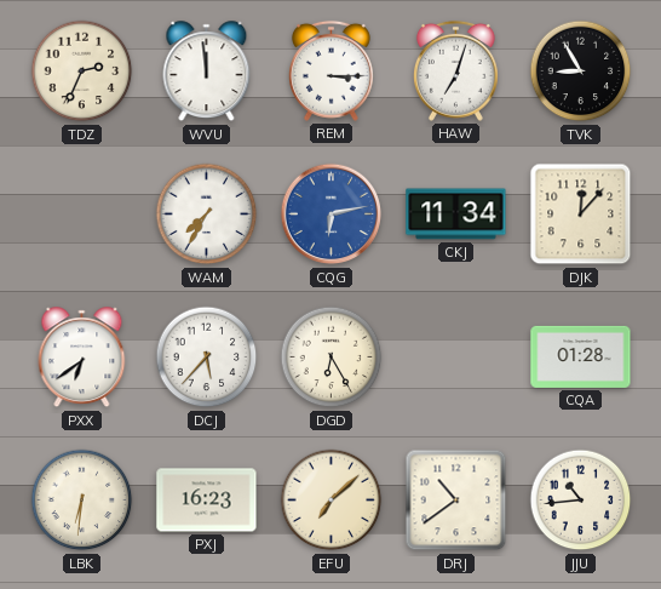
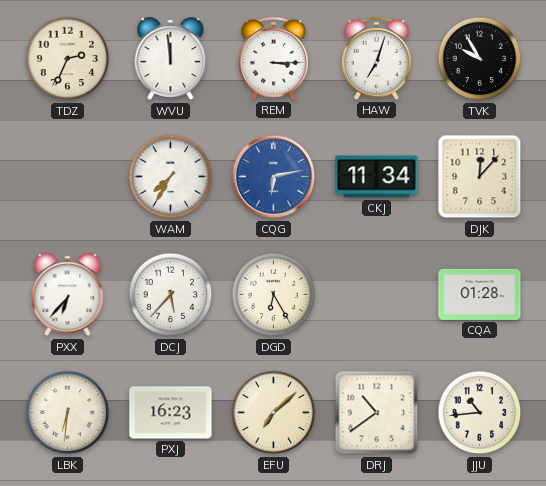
TVK: 8:55 -> 9:55
PXX: 6:39 -> 6:37
